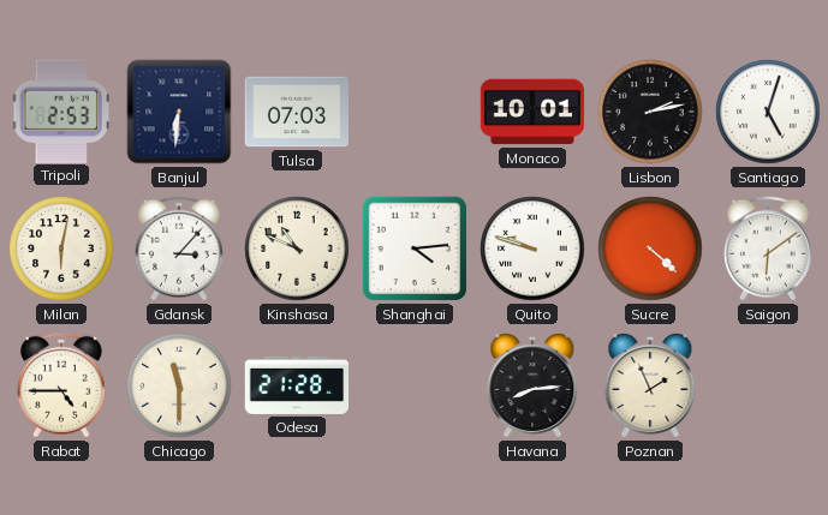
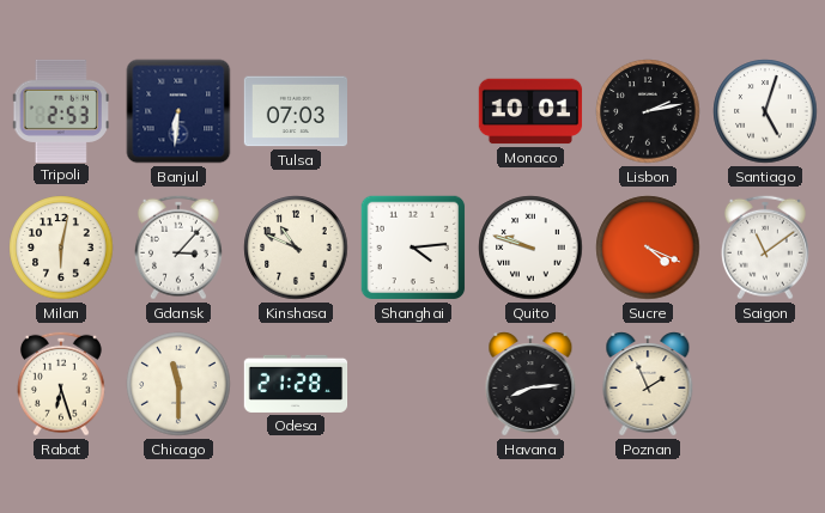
Sucre: 4:22 -> 4:19
Saigon: 6:09 -> 11:09
Rabat: 4:45 -> 6:27
